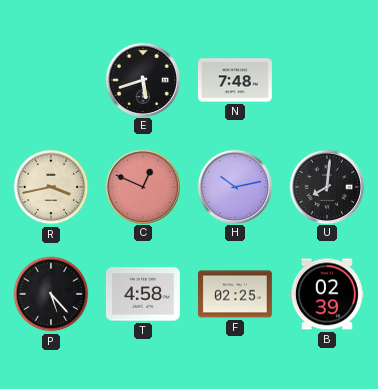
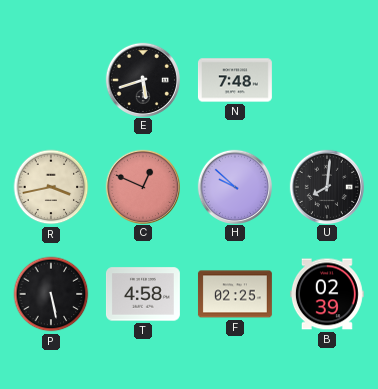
H: 10:13 -> 9:52
P: 5:23 -> 5:28
